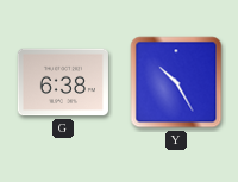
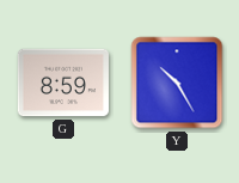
G: 6:38 -> 8:59
